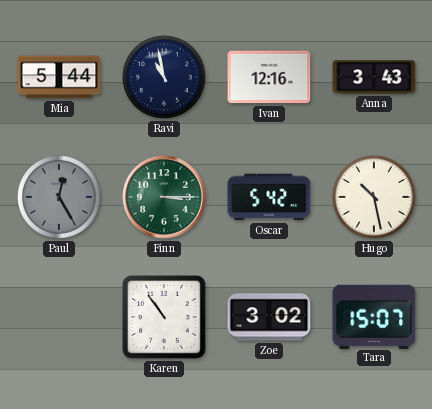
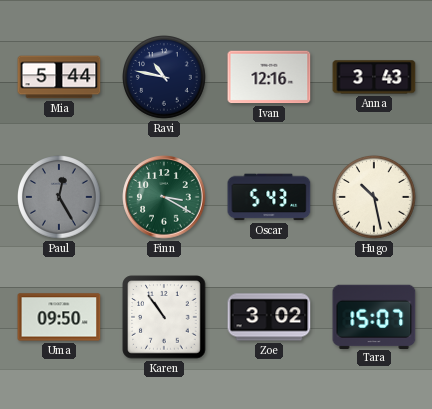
Ravi: 10:58 -> 10:47
Finn: 3:15 -> 3:20
Oscar: 5:42 -> 5:43
Uma: none -> 09:50
